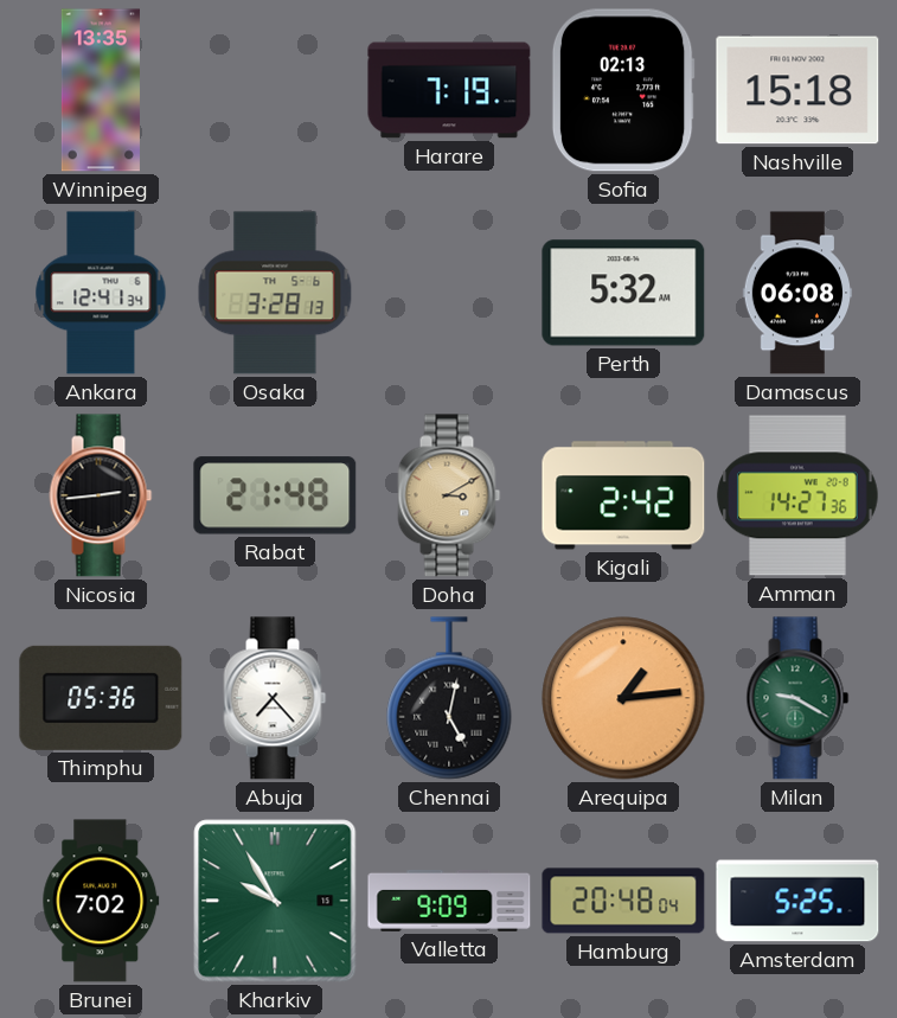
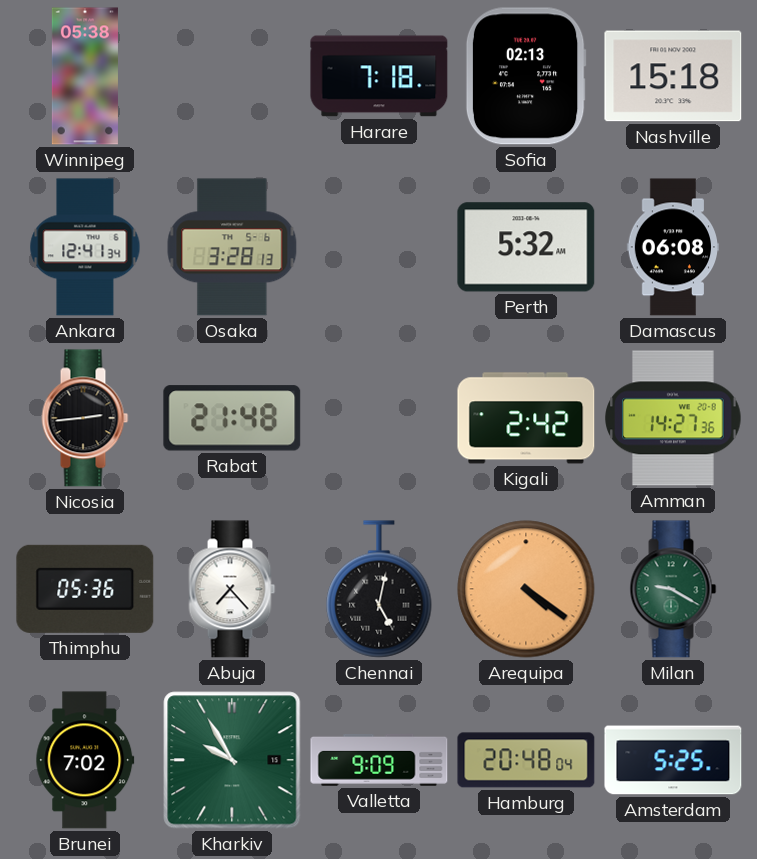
Winnipeg: 13:35 -> 05:38
Harare: 7:19 -> 7:18
Doha: 3:10 -> none
Arequipa: 1:14 -> 4:21
